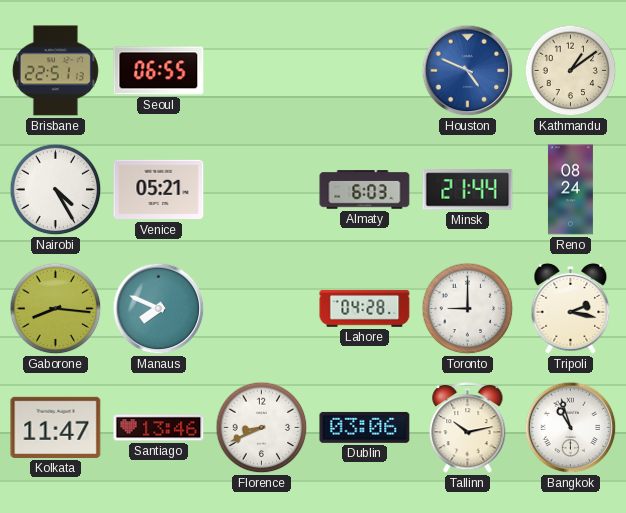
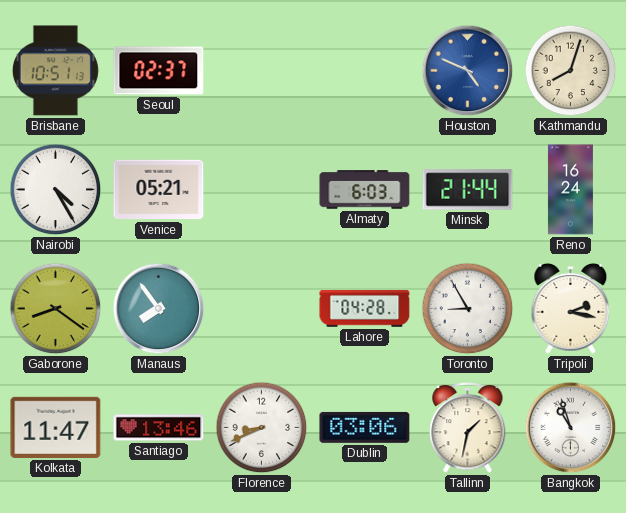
Brisbane: 22:51 -> 10:51
Seoul: 06:55 -> 02:37
Kathmandu: 1:09 -> 8:03
Reno: 08:24 -> 16:24
Gaborone: 8:16 -> 8:21
Manaus: 7:49 -> 7:54
Toronto: 9:00 -> 8:55
Tallinn: 10:13 -> 1:32
